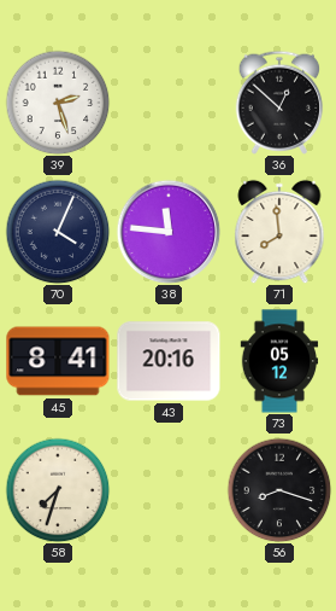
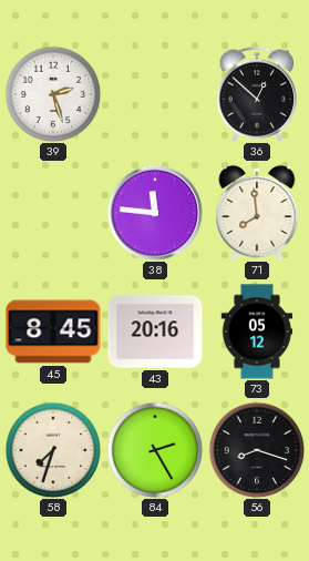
70: 4:04 -> none
45: 8:41 -> 8:45
84: none -> 2:25
